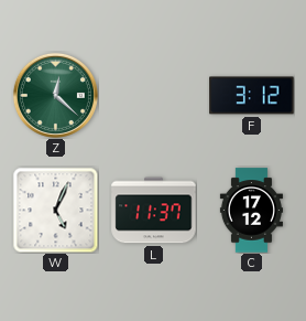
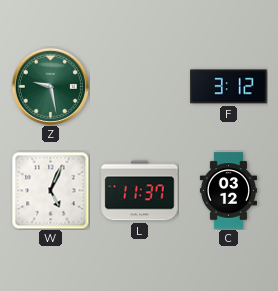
Z: 12:22 -> 9:28
C: 17:12 -> 03:12
